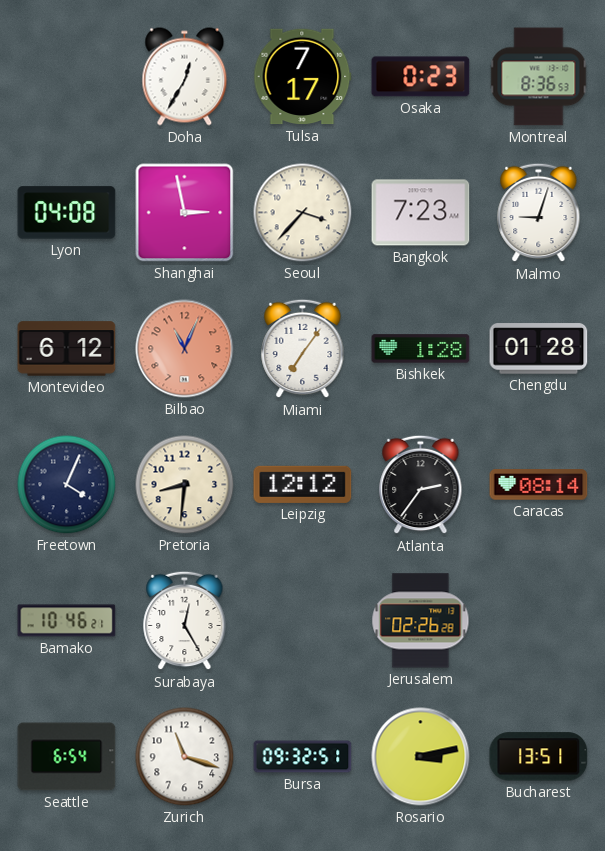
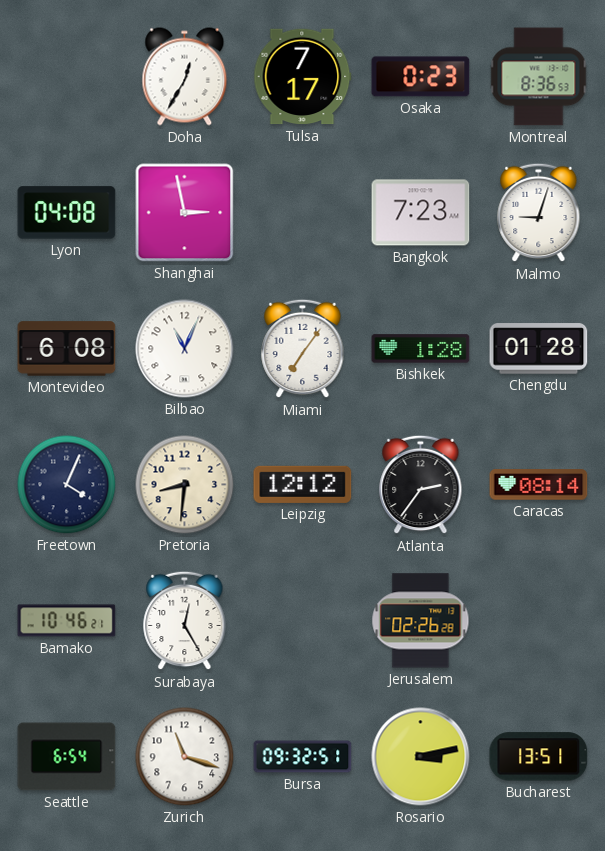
Seoul: 3:37 -> none
Montevideo: 6:12 -> 6:08
Bilbao dial: salmon -> white
